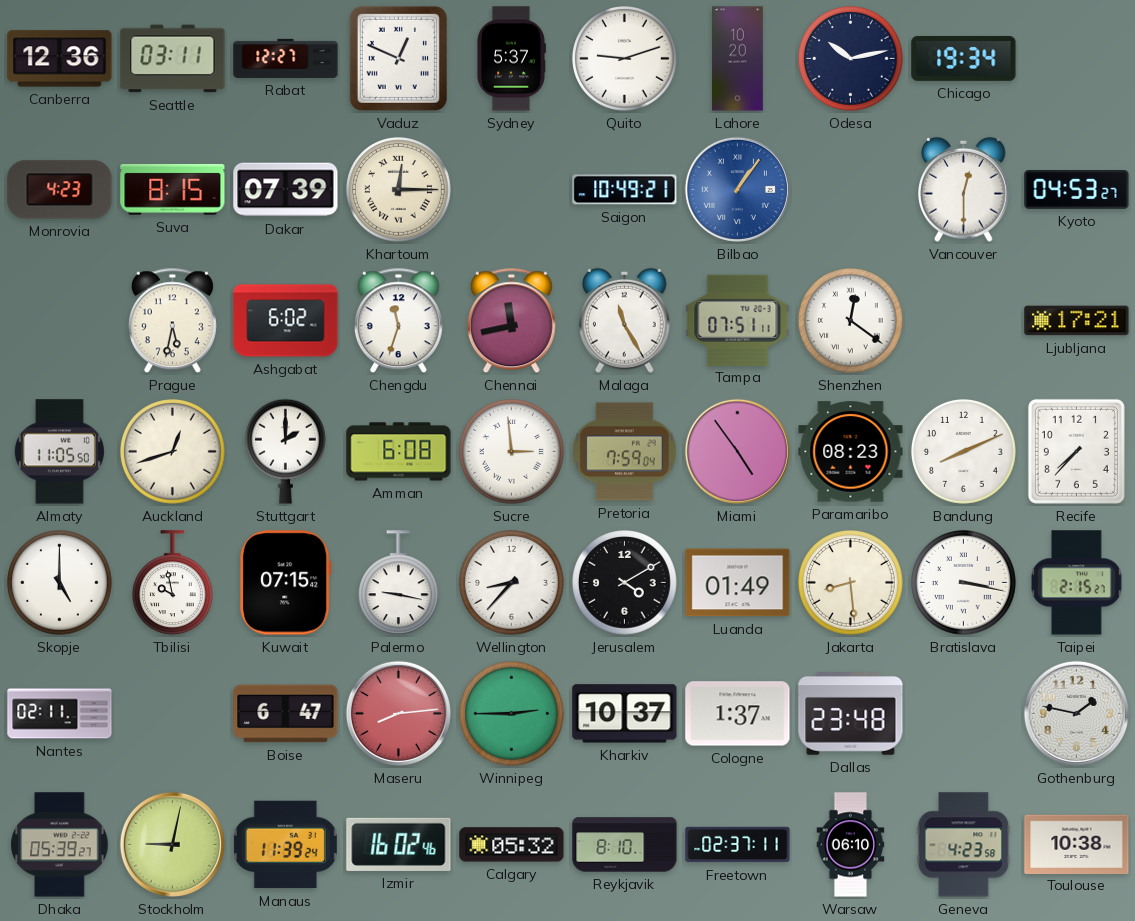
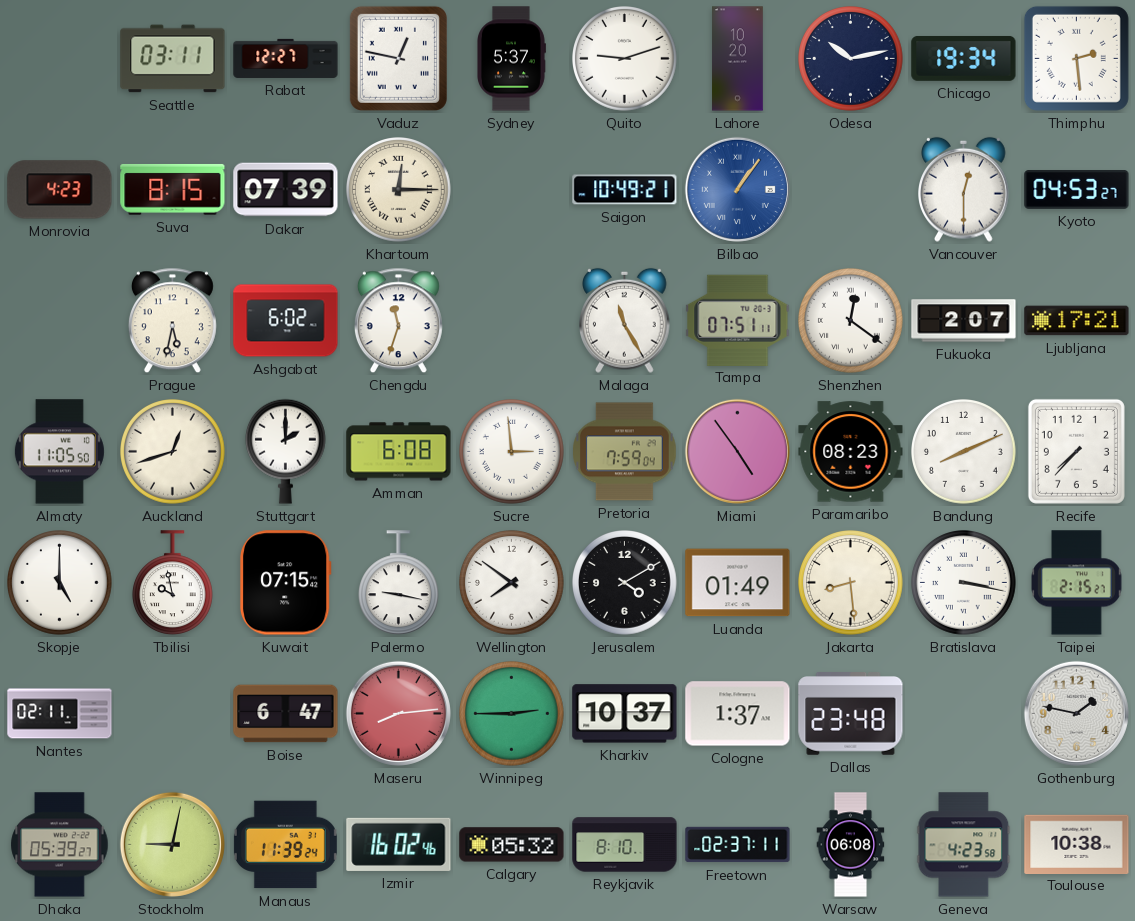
Canberra: 12:36 -> none
Vaduz: 12:49 -> 12:47
Thimphu: none -> 2:29
Chennai: 11:43 -> none
Fukuoka: none -> 2:07
Wellington: 8:37 -> 7:51
Warsaw: 06:10 -> 06:08
